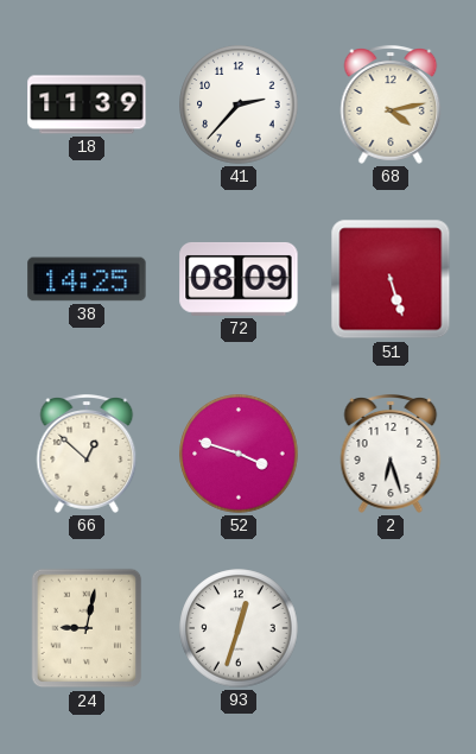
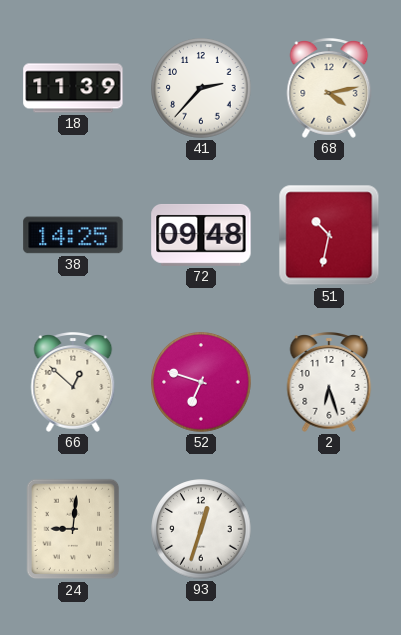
72: 08:09 -> 09:48
51: 5:27 -> 10:32
52: 3:48 -> 6:48
24: 9:02 -> 9:01
